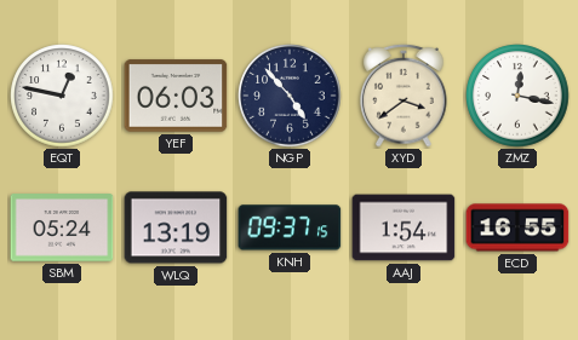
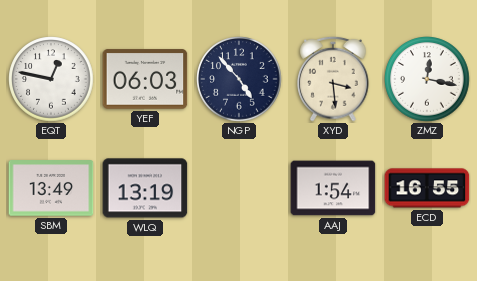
XYD: 3:39 -> 3:29
SBM: 05:24 -> 13:49
KNH: 09:37 -> none
